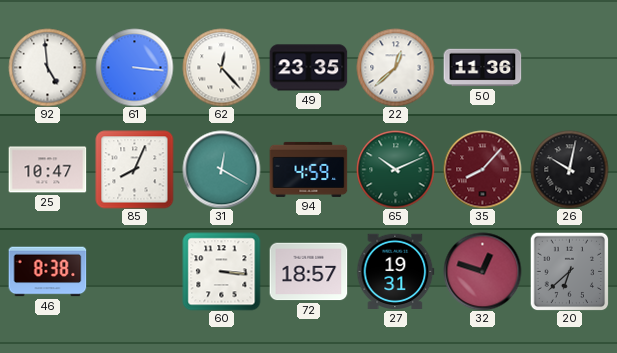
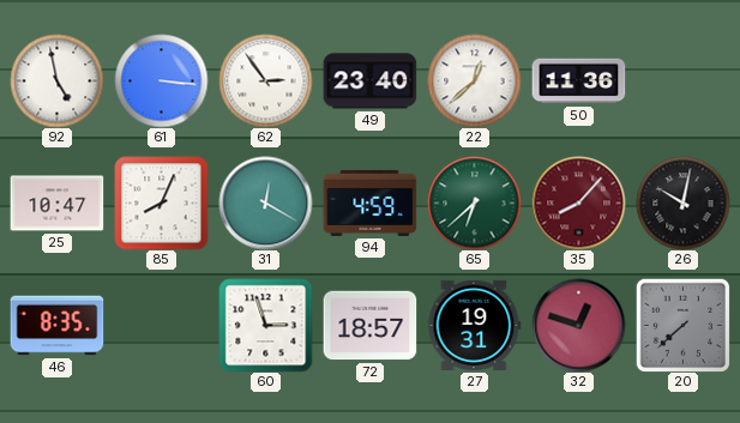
92: 4:59 -> 4:58
62: 12:23 -> 2:54
49: 23:35 -> 23:40
65: 10:11 -> 6:38
46: 8:38 -> 8:35
60: 3:16 -> 2:57
20: 6:38 -> 7:38
